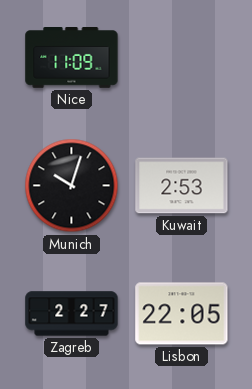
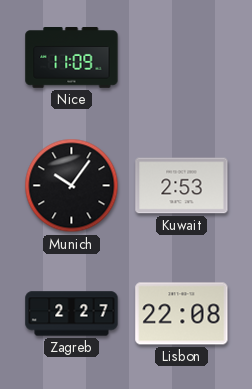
Munich: 10:03 -> 10:06
Lisbon: 22:05 -> 22:08
